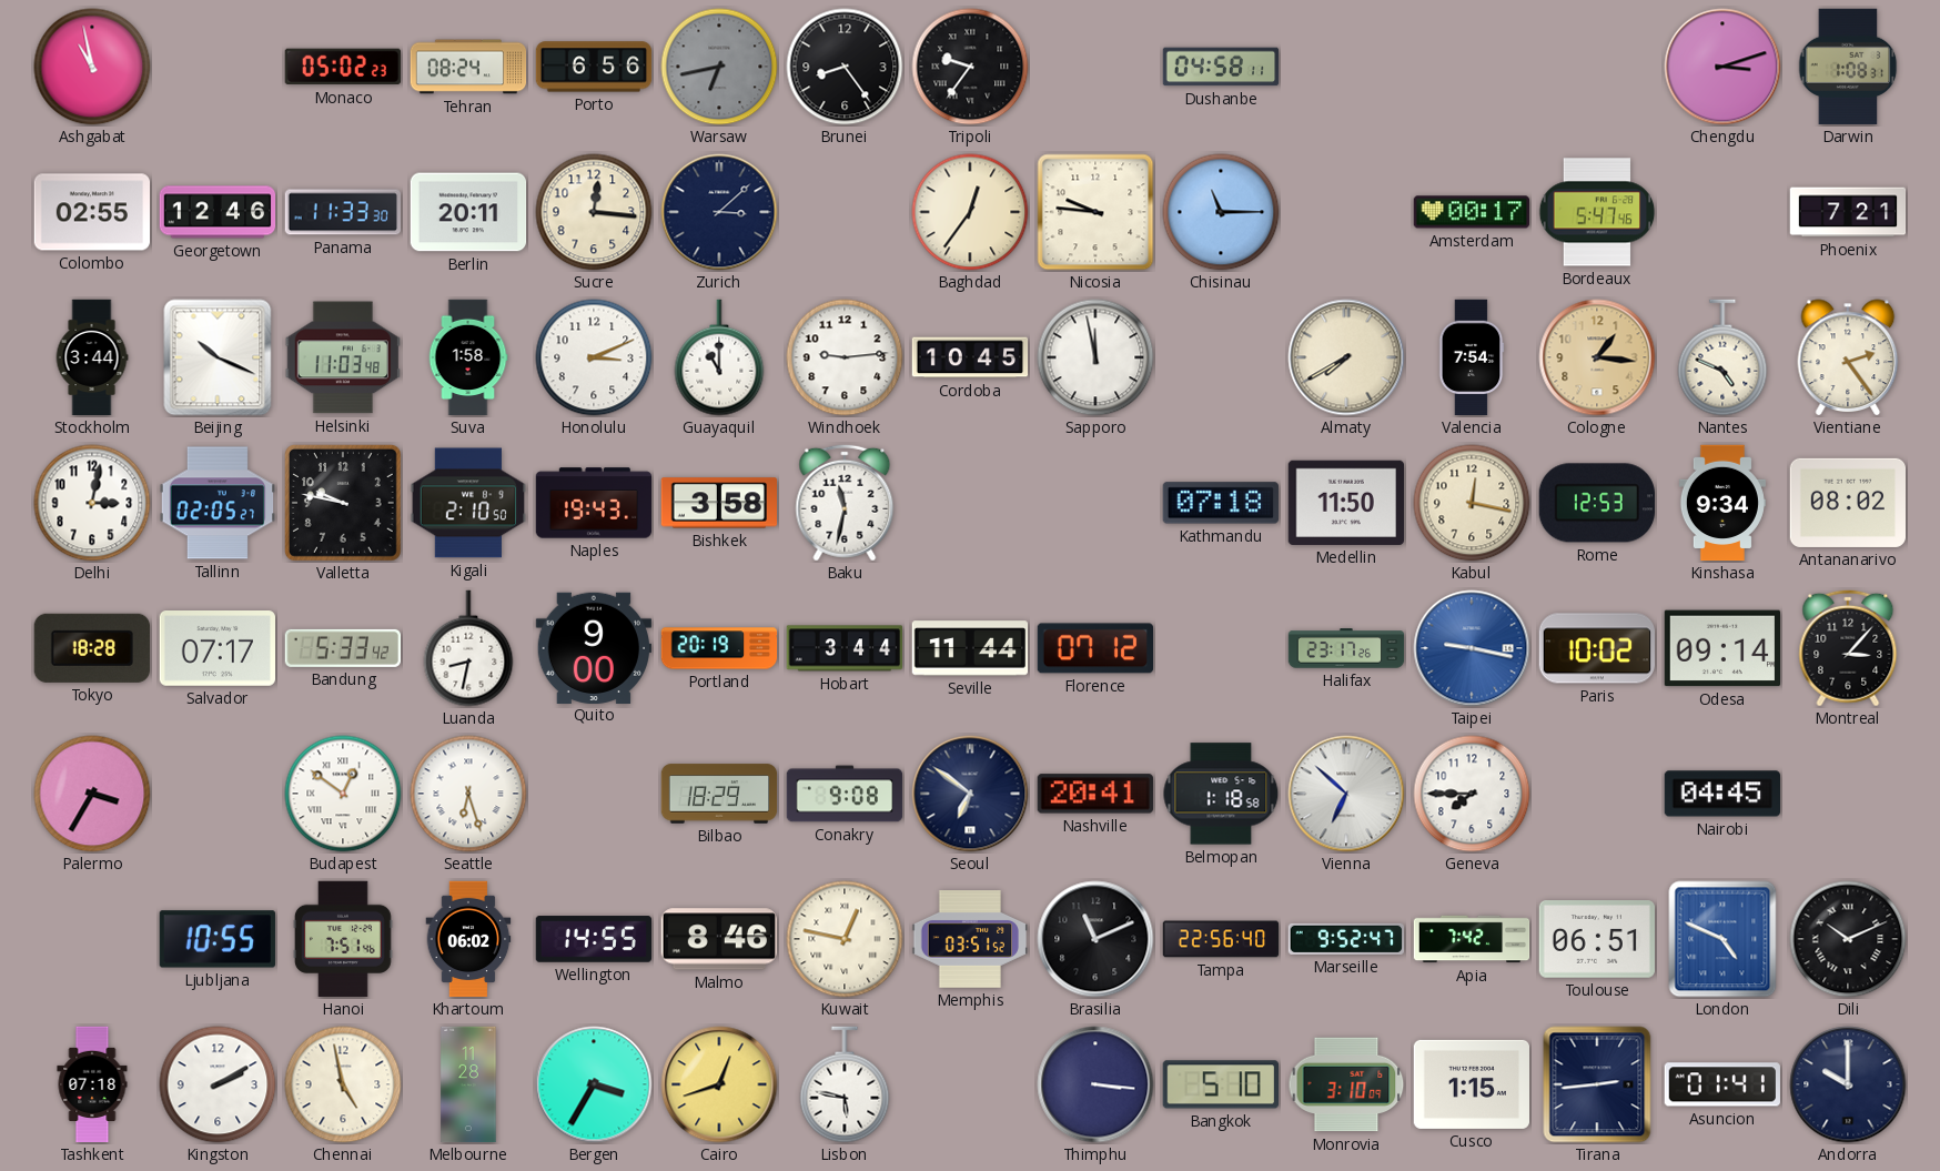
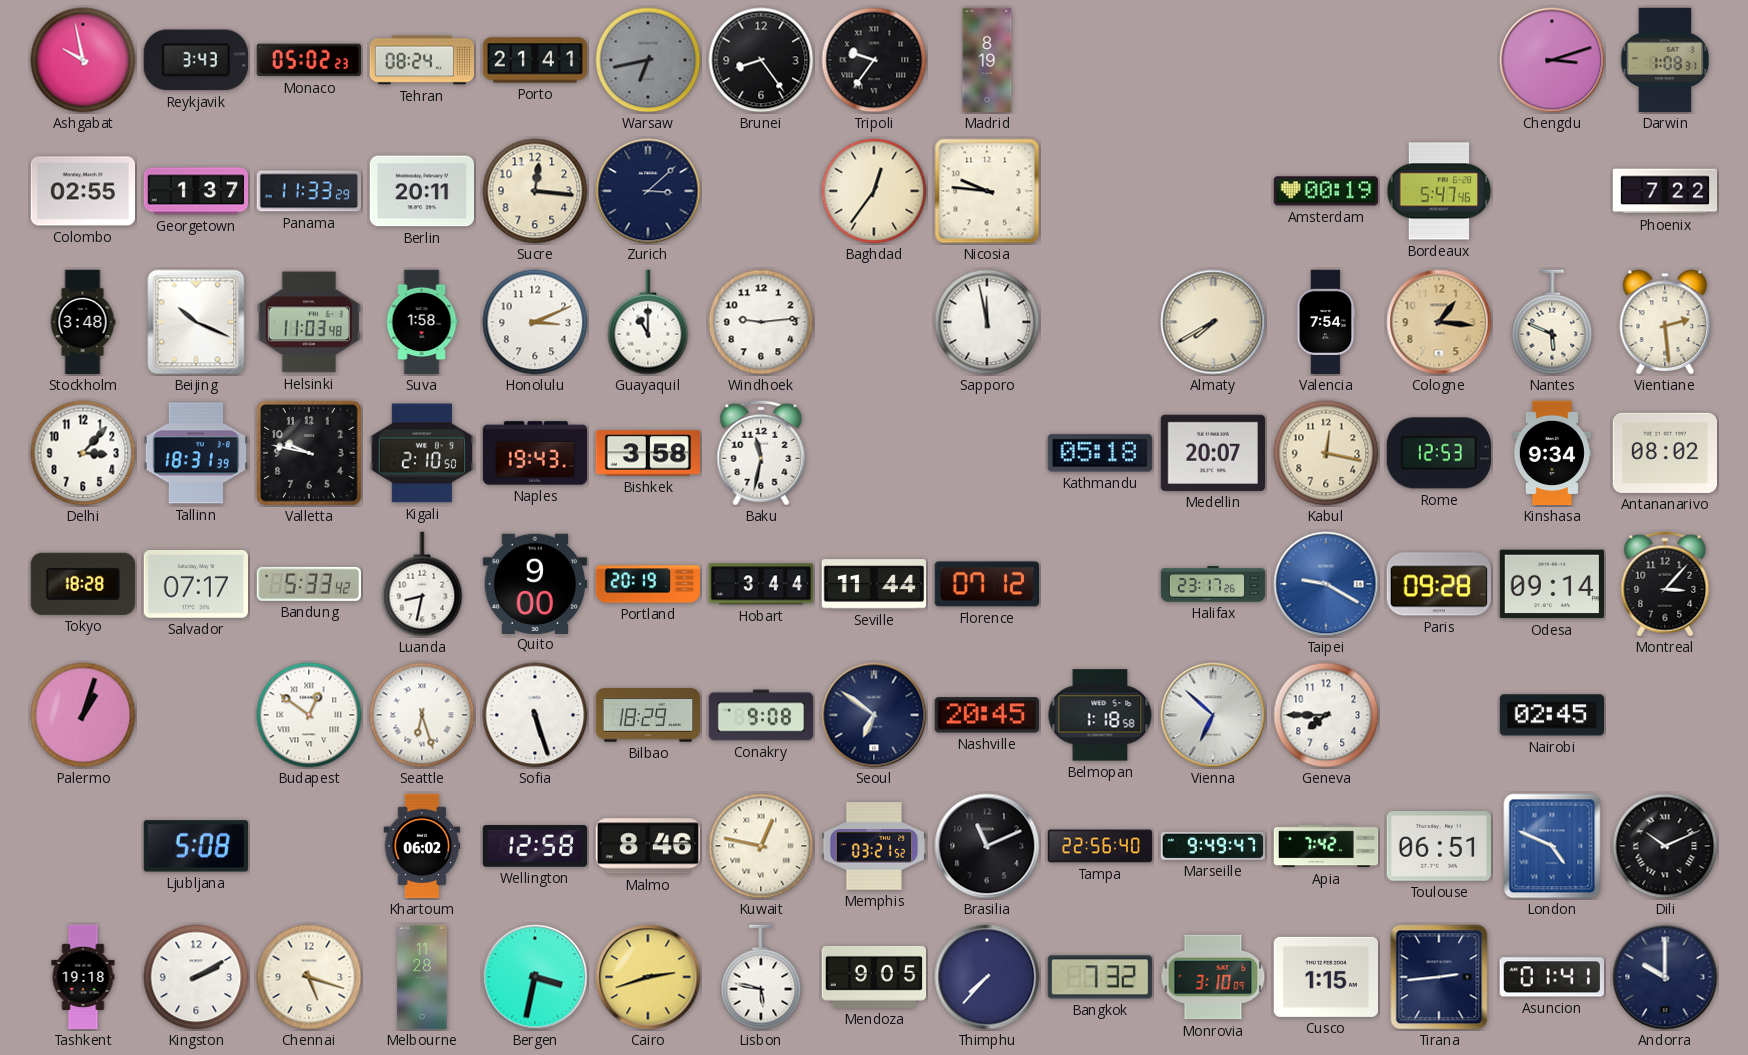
Ashgabat: 10:58 -> 9:58
Reykjavik: none -> 3:43
Porto: 6:56 -> 21:41
Madrid: none -> 8:19
Dushanbe: 04:58 -> none
Georgetown: 12:46 -> 1:37
Panama: 11:33:30 -> 11:33:29
Chisinau: 11:15 -> none
Amsterdam: 00:17 -> 00:19
Phoenix: 7:21 -> 7:22
Stockholm: 3:44 -> 3:48
Cordoba: 10:45 -> none
Nantes: 4:49 -> 5:49
Vientiane: 2:24 -> 2:29
Delhi: 3:02 -> 3:07
Tallinn: 02:05 -> 18:31
Kathmandu: 07:18 -> 05:18
Medellin: 11:50 -> 20:07
Taipei: 9:17 -> 9:20
Paris: 10:02 -> 09:28
Palermo: 3:35 -> 1:03
Sofia: none -> 5:27
Nashville: 20:41 -> 20:45
Nairobi: 04:45 -> 02:45
Ljubljana: 10:55 -> 5:08
Hanoi: 7:51 -> none
Wellington: 14:55 -> 12:58
Memphis: 03:51 -> 03:21
Marseille: 9:52 -> 9:49
Tashkent: 07:18 -> 19:18
Chennai: 4:58 -> 5:18
Bergen: 3:35 -> 3:32
Cairo: 12:42 -> 2:42
Mendoza: none -> 9:05
Thimphu: 3:16 -> 7:37
Bangkok: 5:10 -> 7:32
